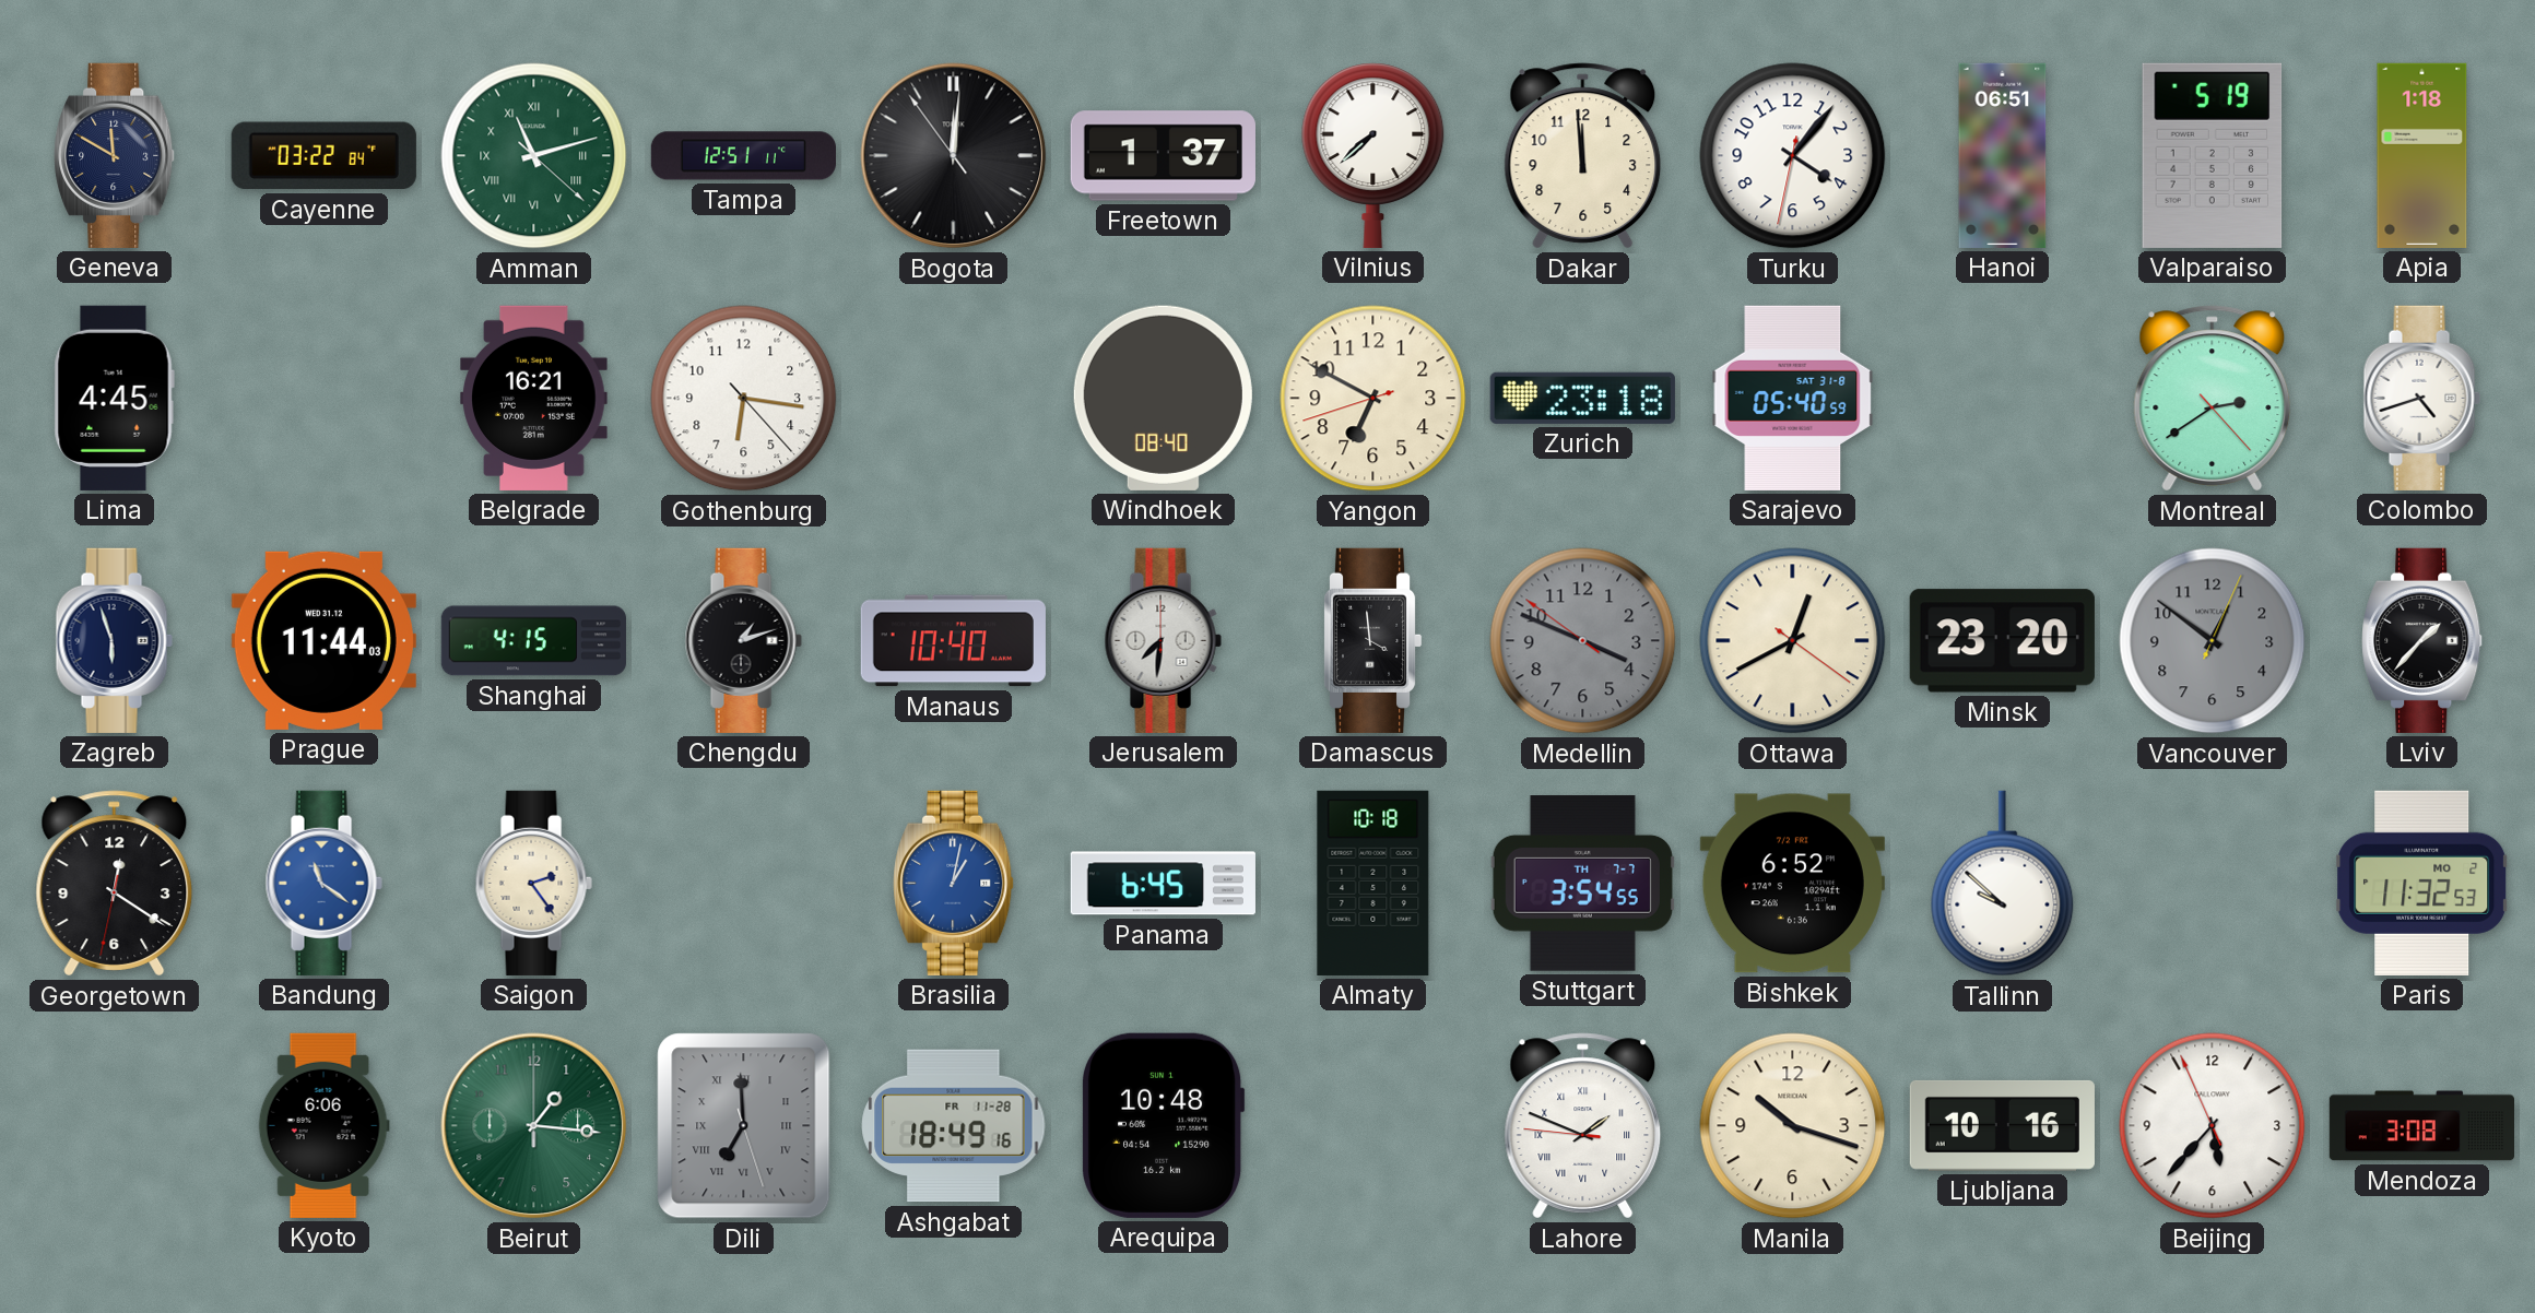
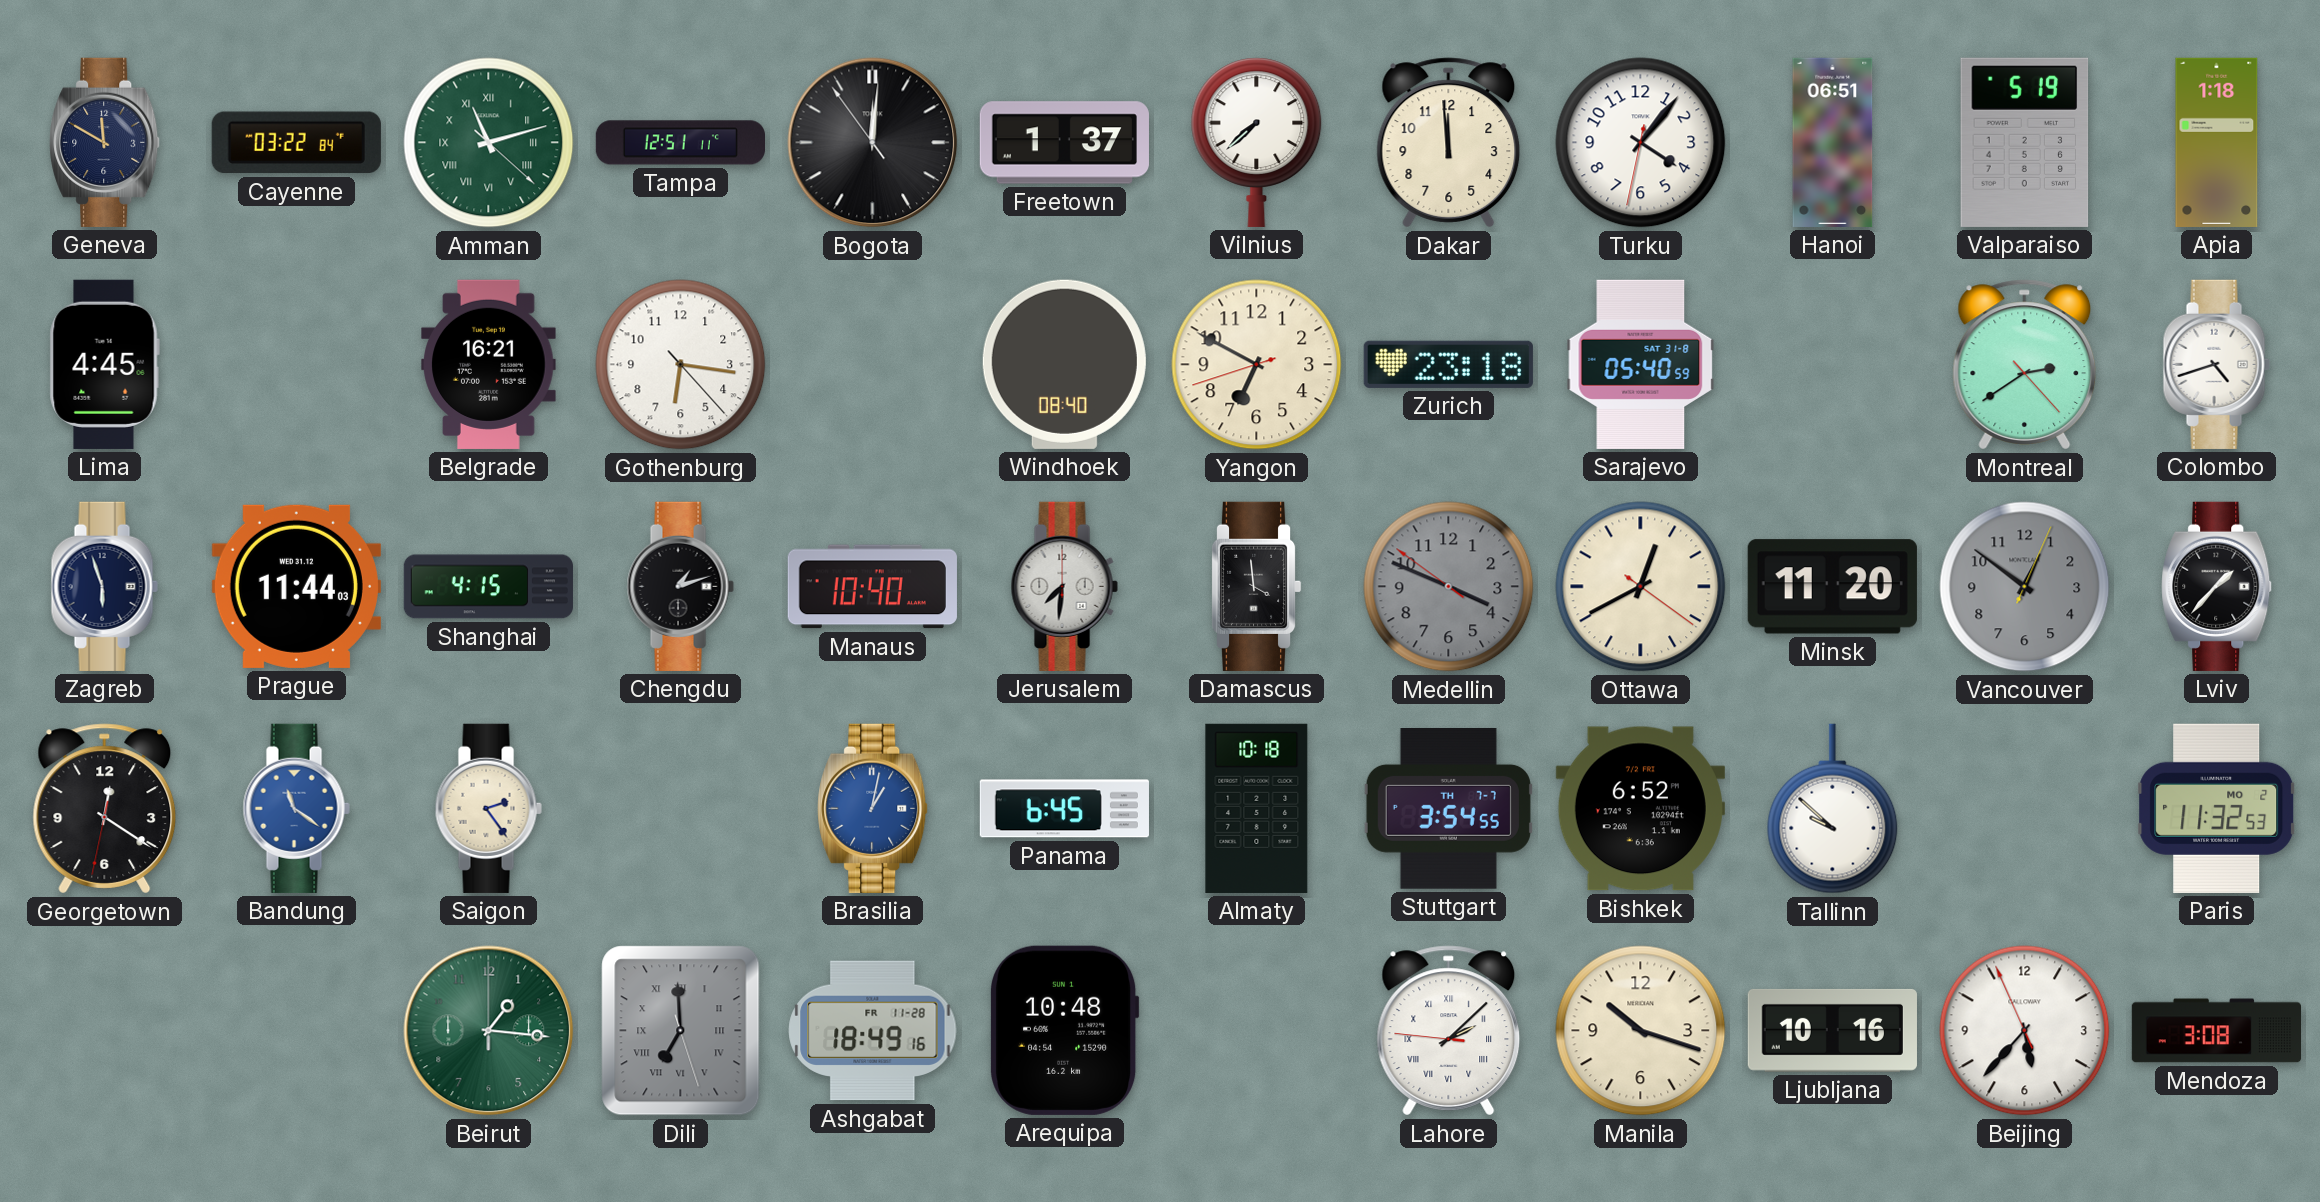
Minsk: 23:20 -> 11:20
Kyoto: 6:06 -> none
Lahore: 1:48 -> 2:07
